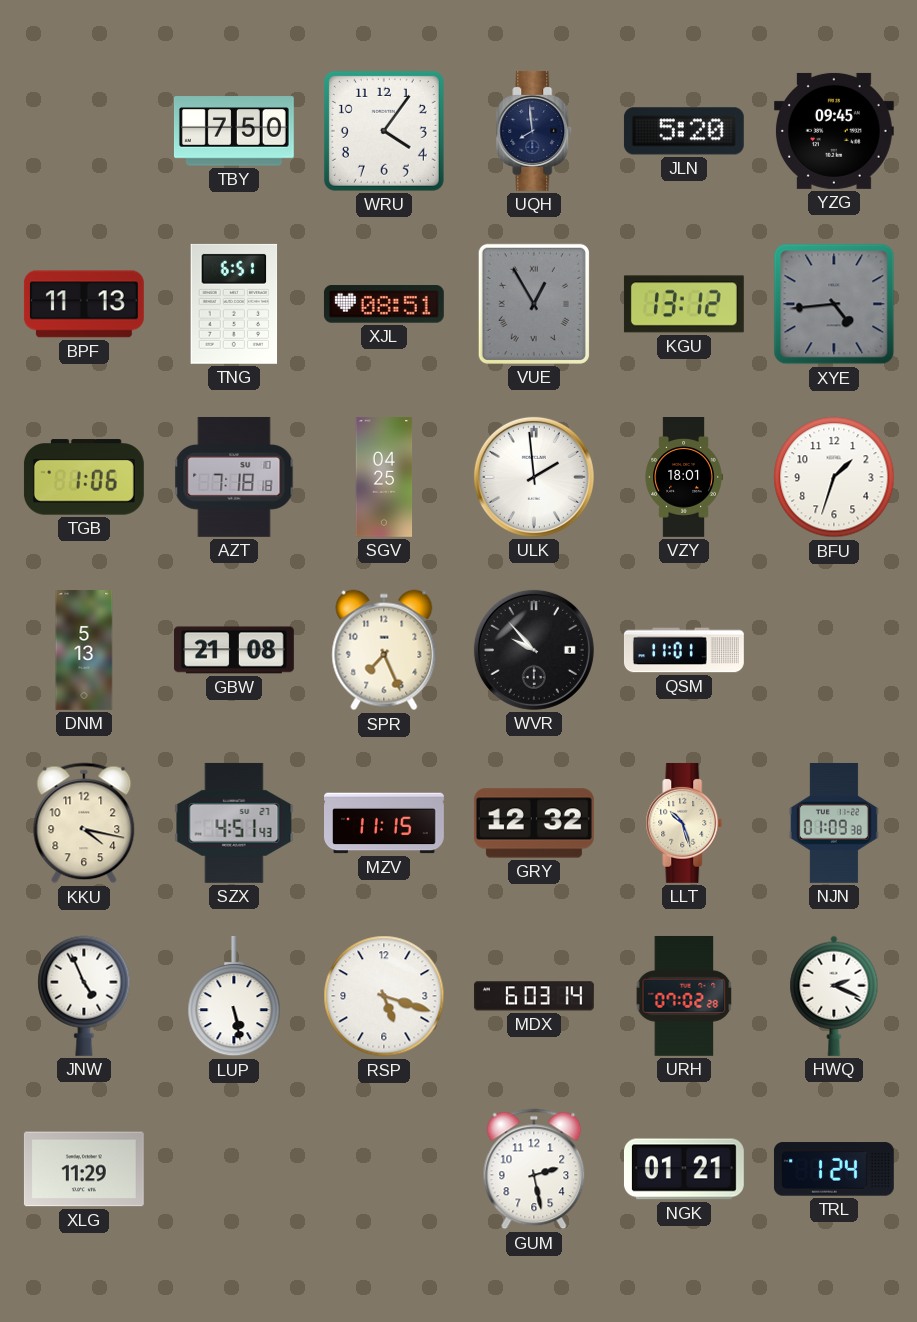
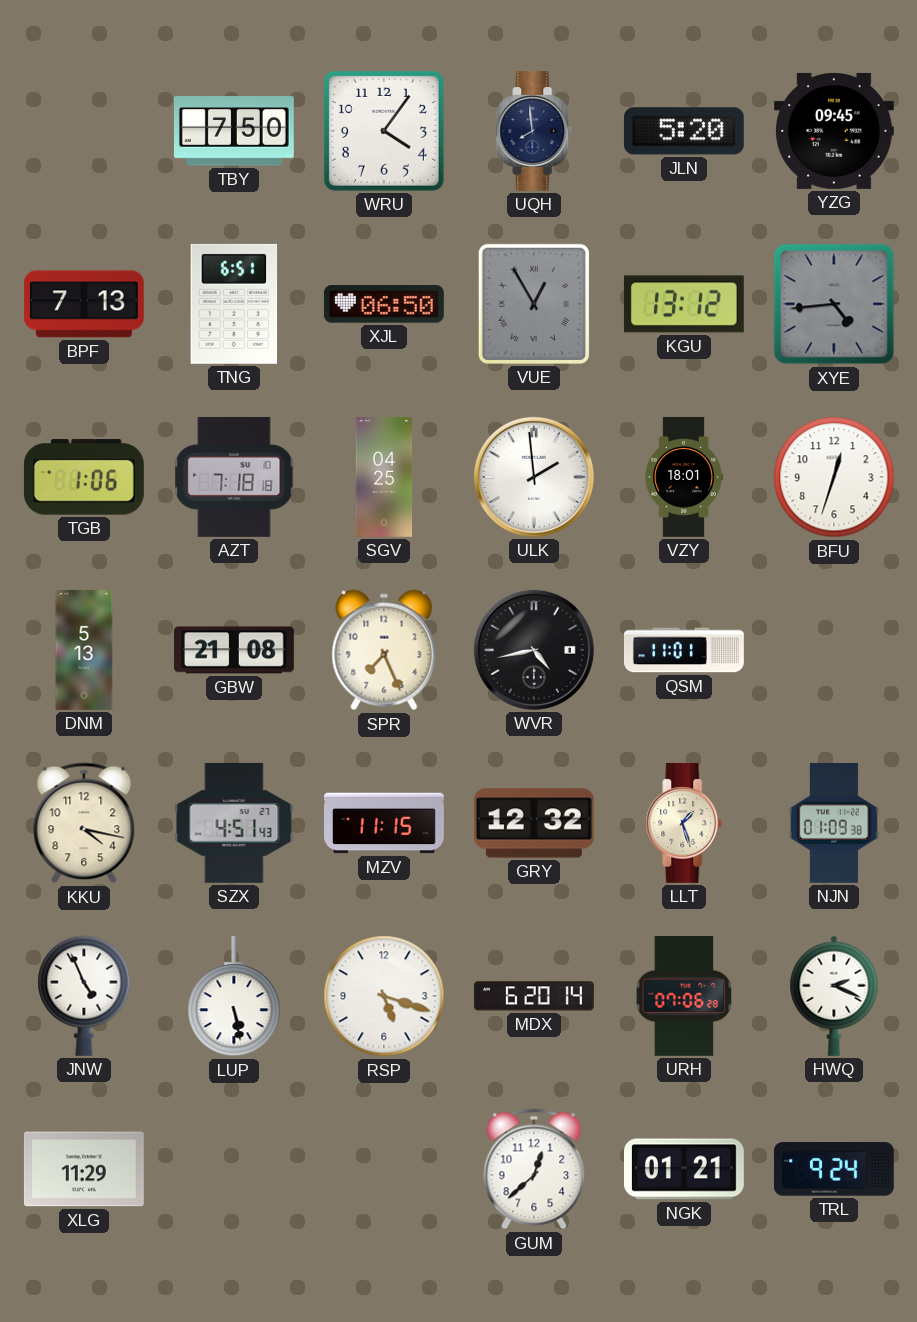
BPF: 11:13 -> 7:13
XJL: 08:51 -> 06:50
BFU: 1:33 -> 12:33
WVR: 9:53 -> 4:43
LLT: 10:27 -> 1:27
MDX: 6:03 -> 6:20
URH: 07:02 -> 07:06
GUM: 2:28 -> 12:38
TRL: 1:24 -> 9:24
